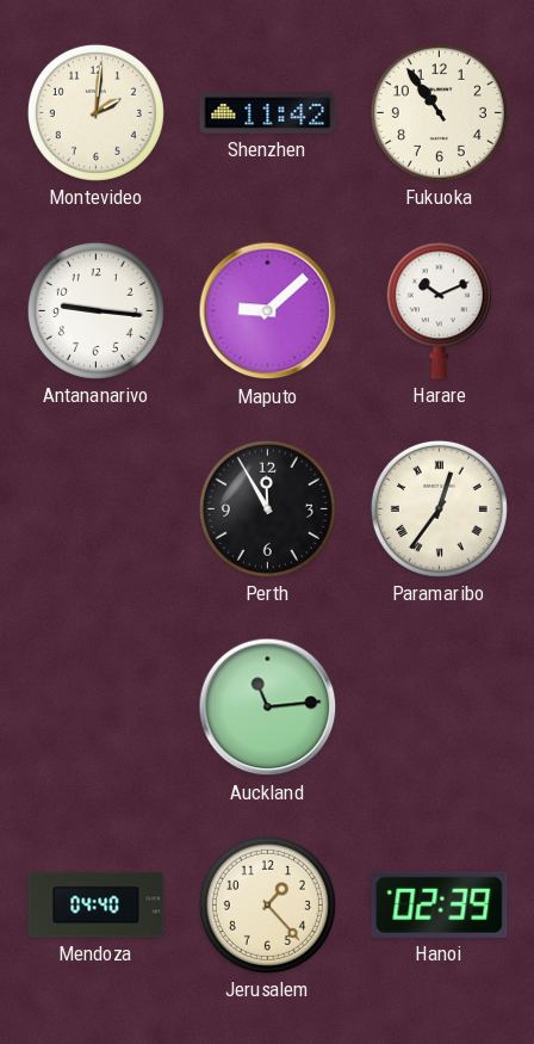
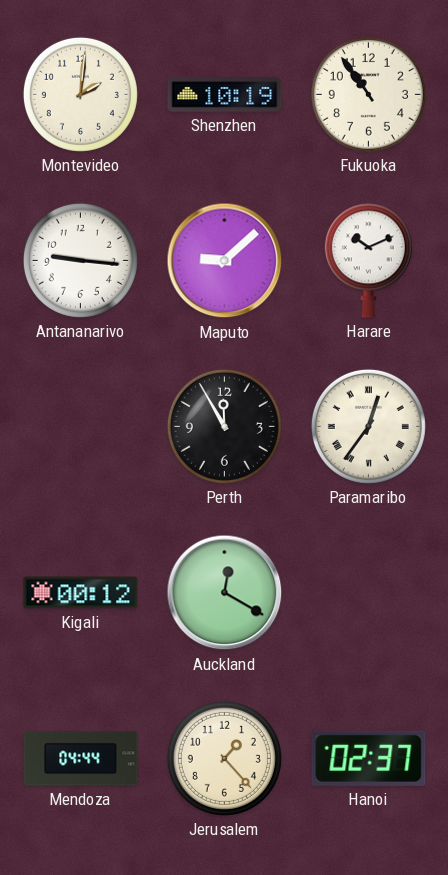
Shenzhen: 11:42 -> 10:19
Kigali: none -> 00:12
Auckland: 11:14 -> 12:20
Mendoza: 04:40 -> 04:44
Hanoi: 02:39 -> 02:37
